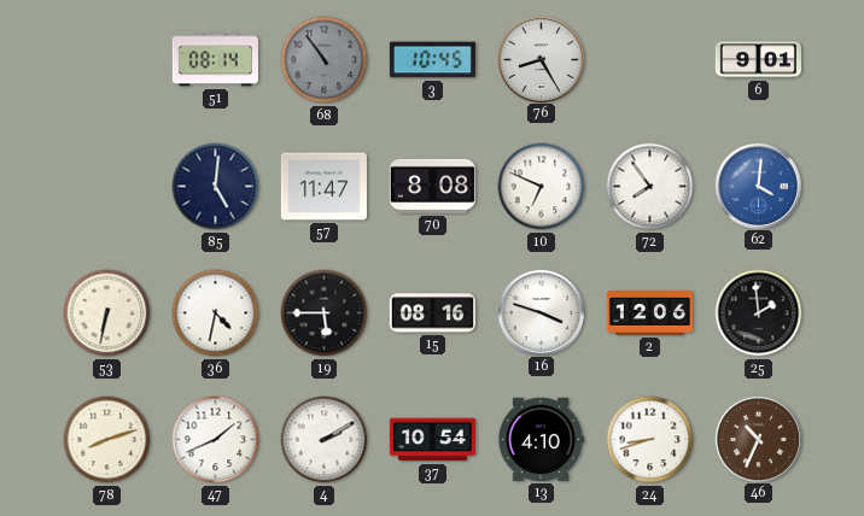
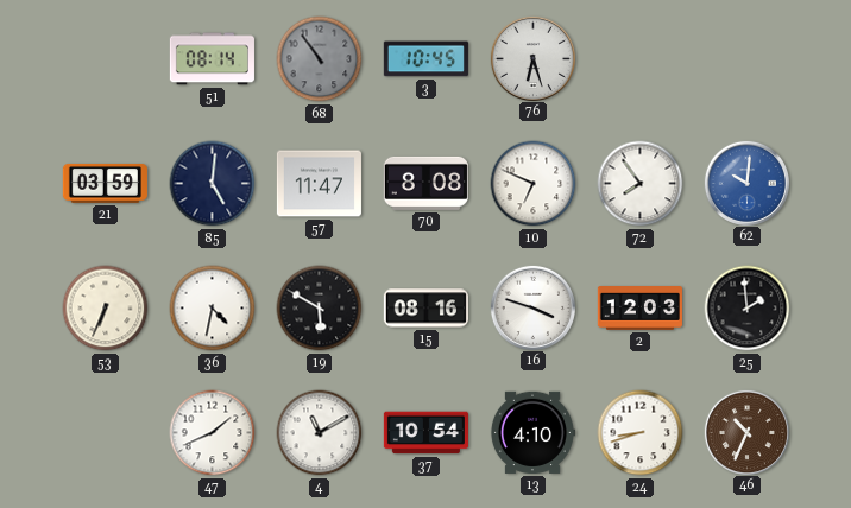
76: 8:25 -> 6:27
6: 9:01 -> none
21: none -> 03:59
62: 4:01 -> 10:01
53: 6:32 -> 6:34
19: 5:45 -> 5:50
2: 12:06 -> 12:03
78: 8:12 -> none
4: 2:10 -> 11:10
